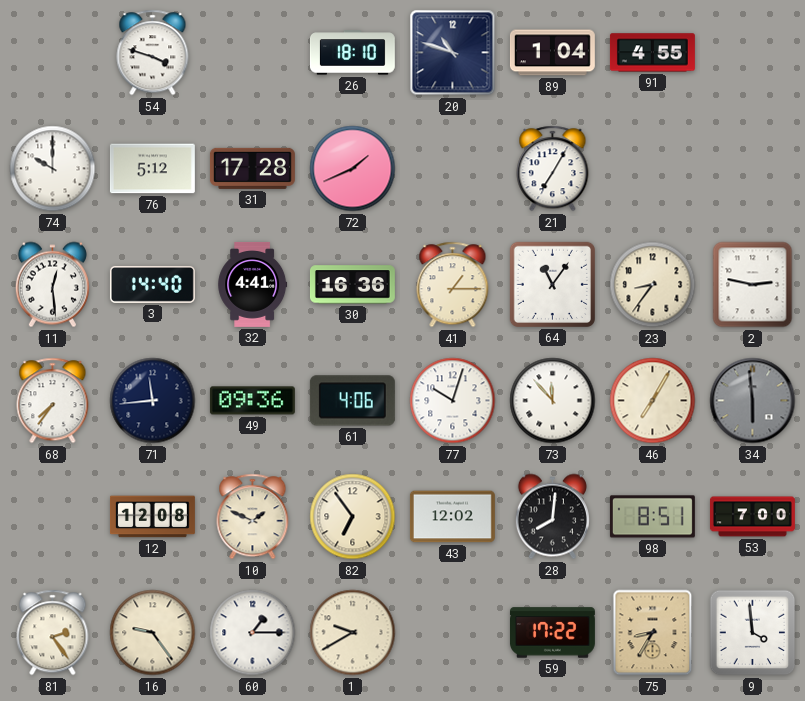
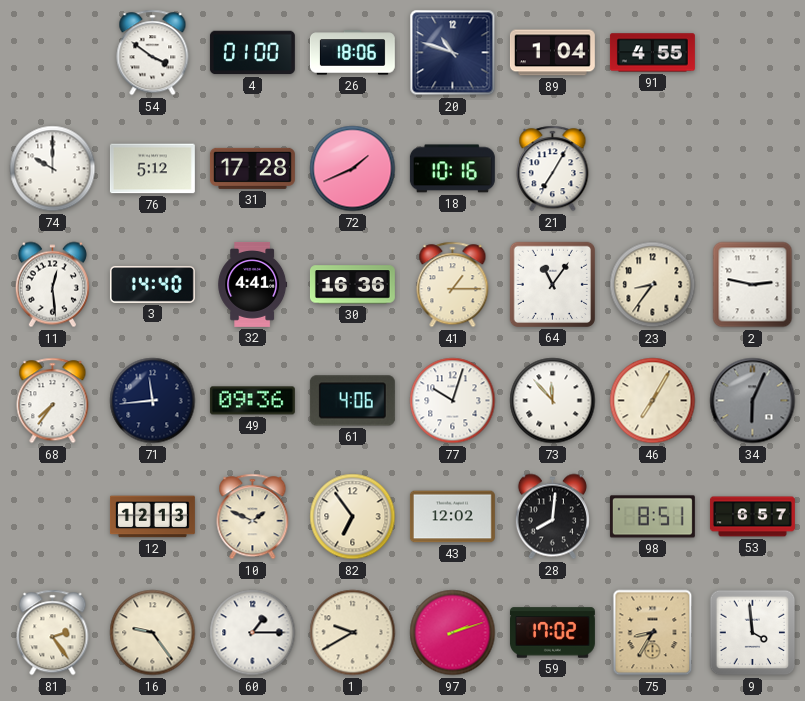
54: 3:48 -> 3:51
4: none -> 01:00
26: 18:10 -> 18:06
18: none -> 10:16
34: 5:59 -> 6:04
12: 12:08 -> 12:13
53: 7:00 -> 6:57
97: none -> 2:12
59: 17:22 -> 17:02
